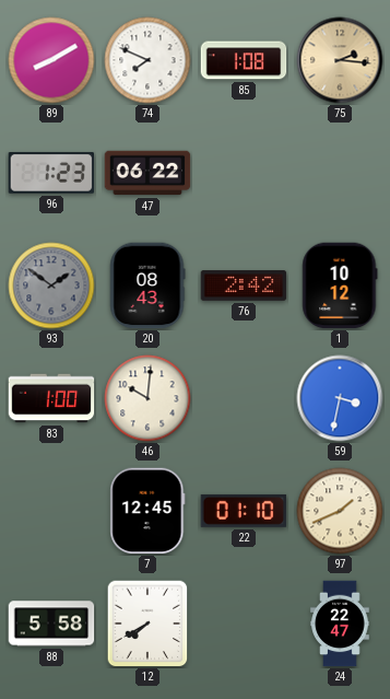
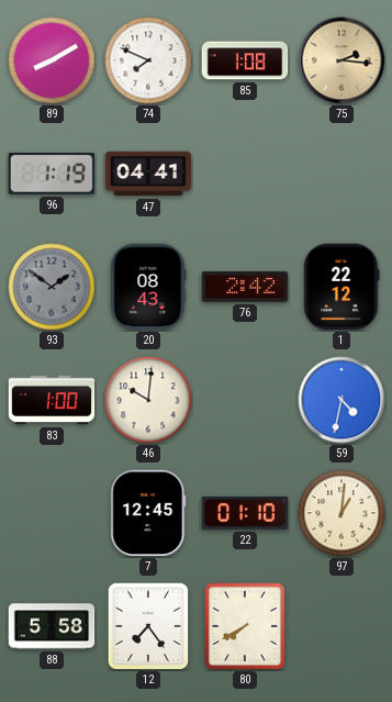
96: 1:23 -> 1:19
47: 06:22 -> 04:41
1: 10:12 -> 22:12
59: 3:32 -> 4:32
97: 1:41 -> 1:01
12: 7:40 -> 7:24
80: none -> 7:40
24: 22:47 -> none
